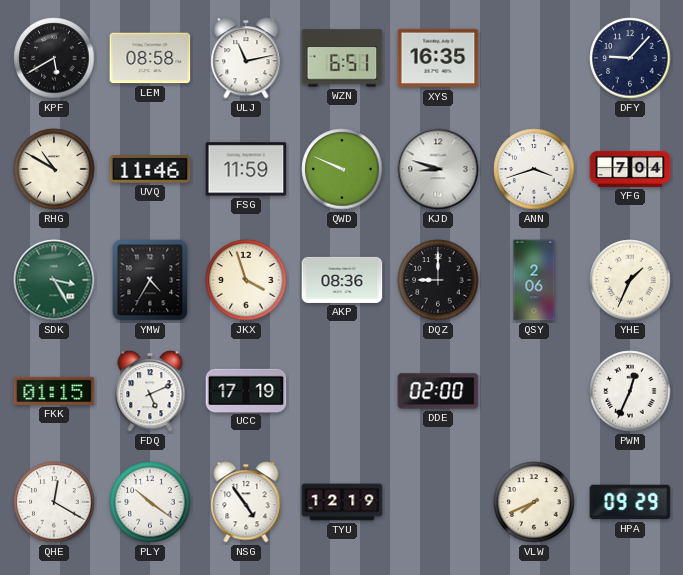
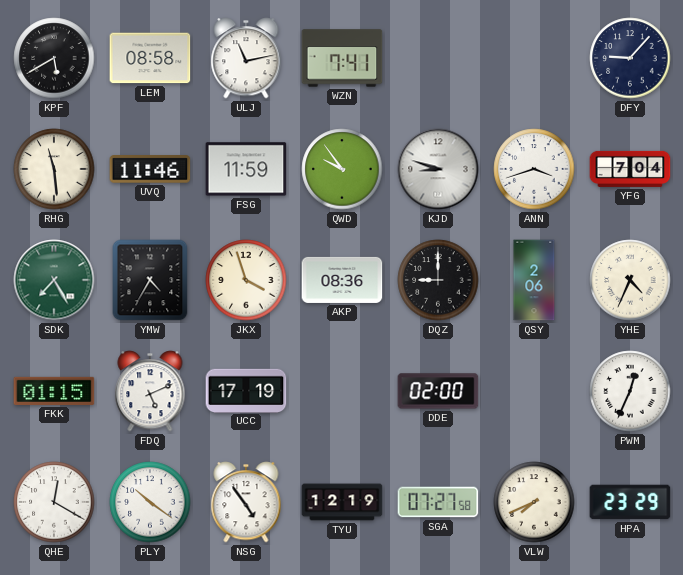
WZN: 6:51 -> 7:41
XYS: 16:35 -> none
RHG: 10:50 -> 11:29
QWD: 9:49 -> 9:54
SDK: 3:25 -> 7:25
YHE: 1:34 -> 4:34
SGA: none -> 07:27
HPA: 09:29 -> 23:29
